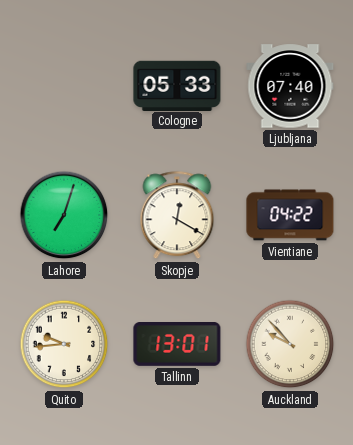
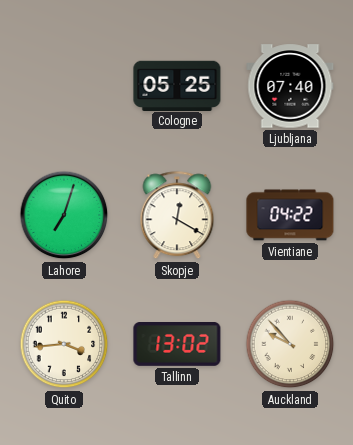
Cologne: 05:33 -> 05:25
Quito: 9:44 -> 3:44
Tallinn: 13:01 -> 13:02
